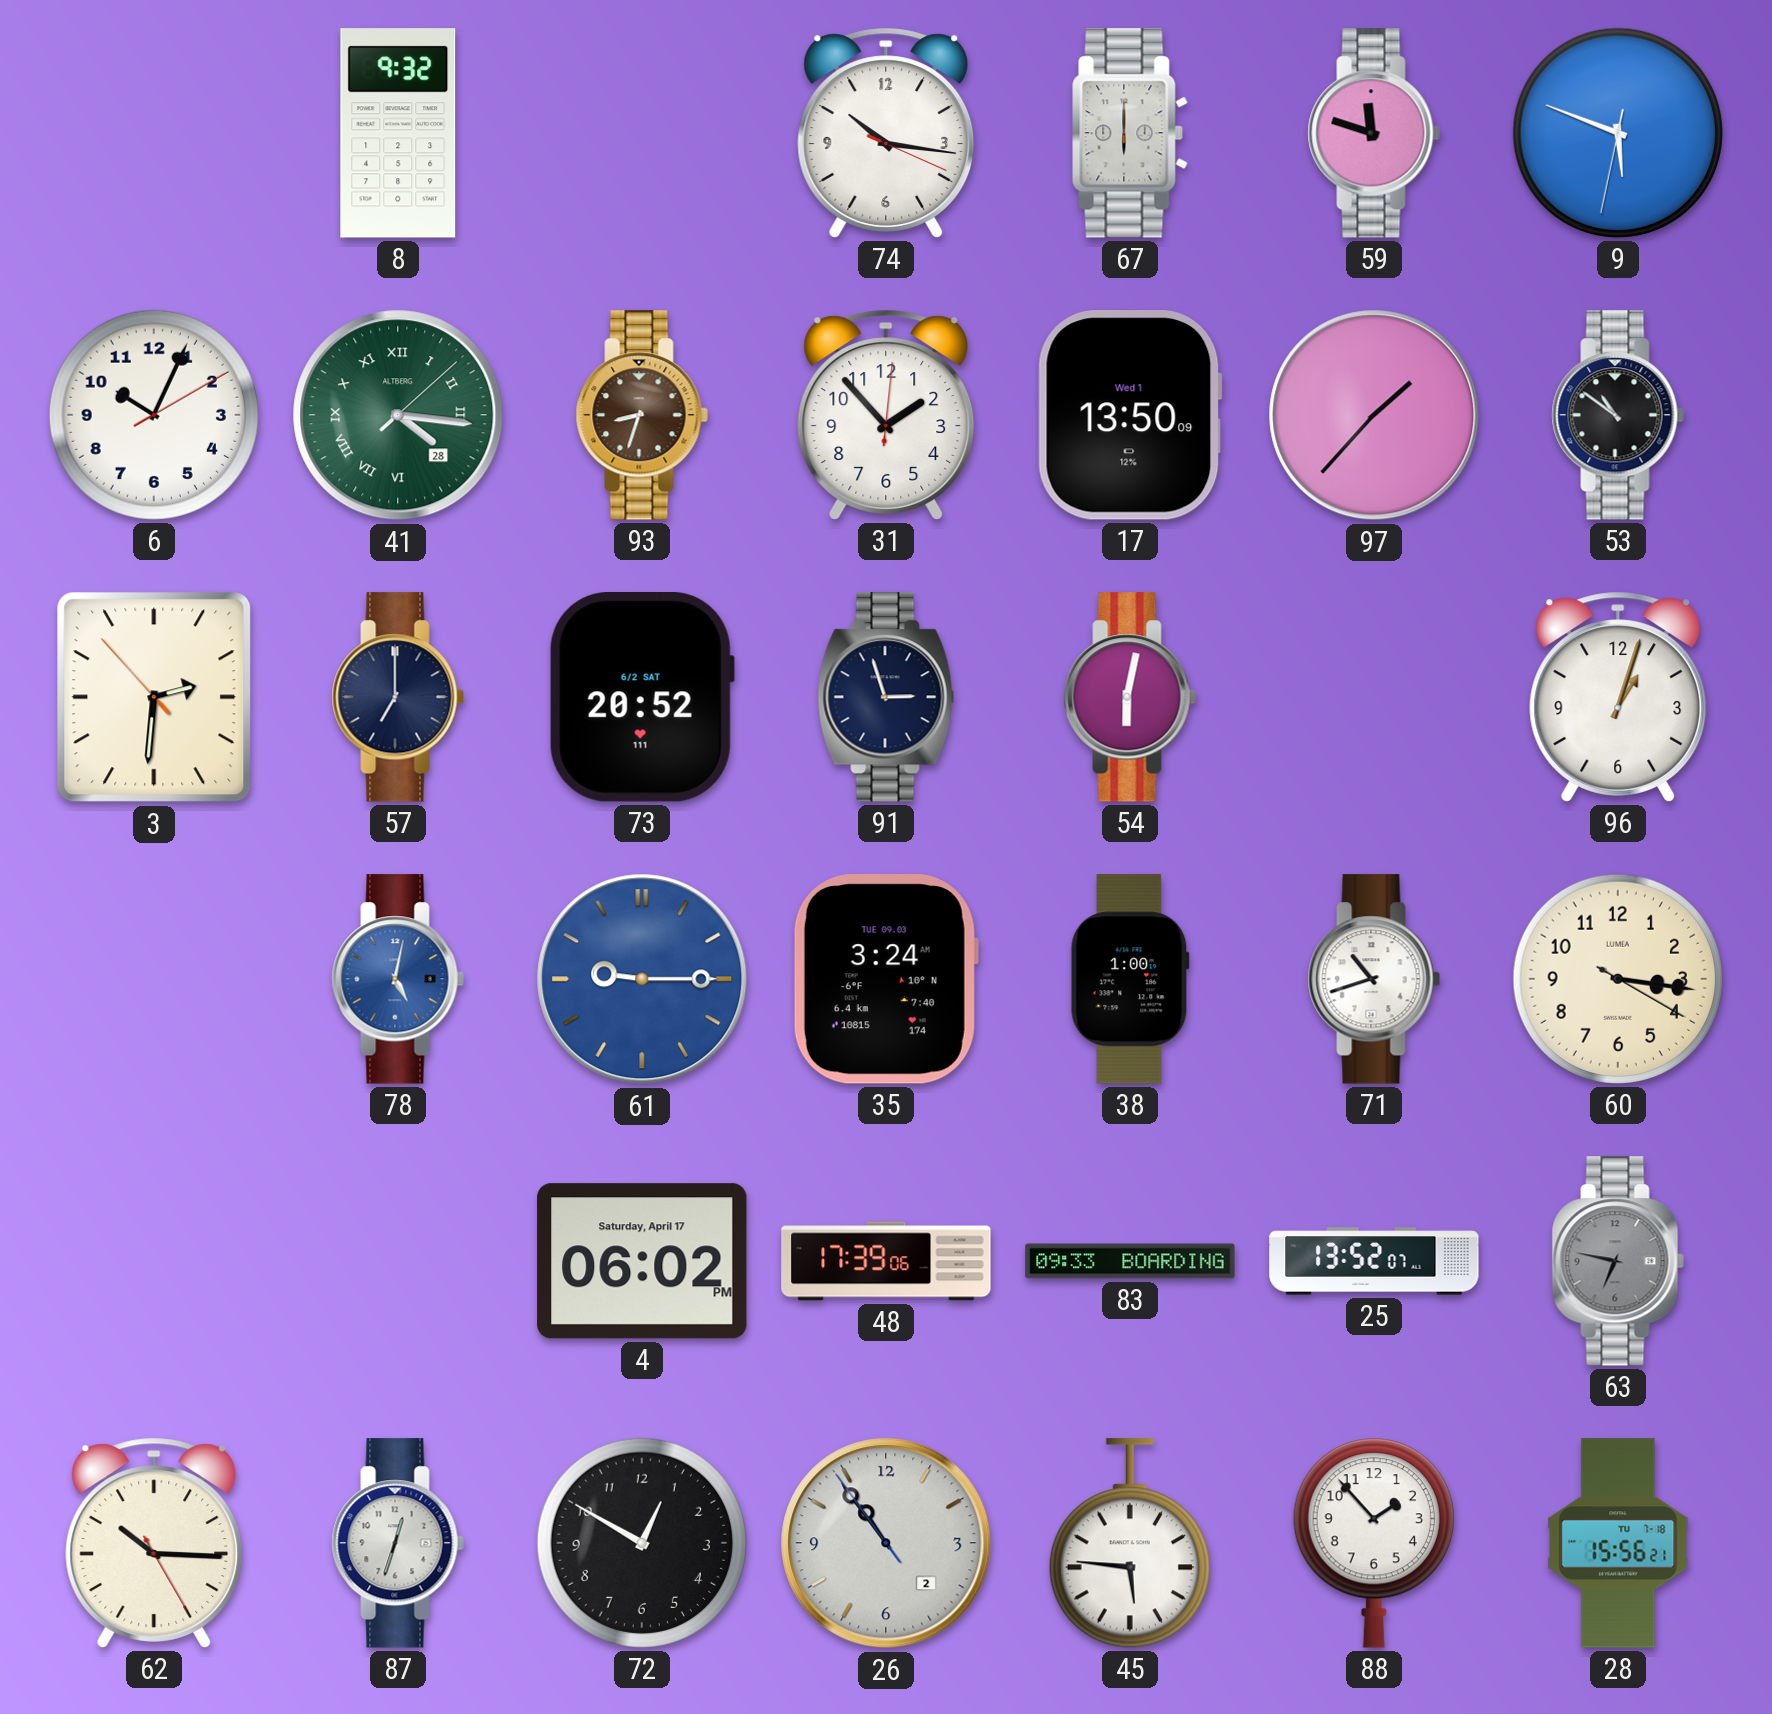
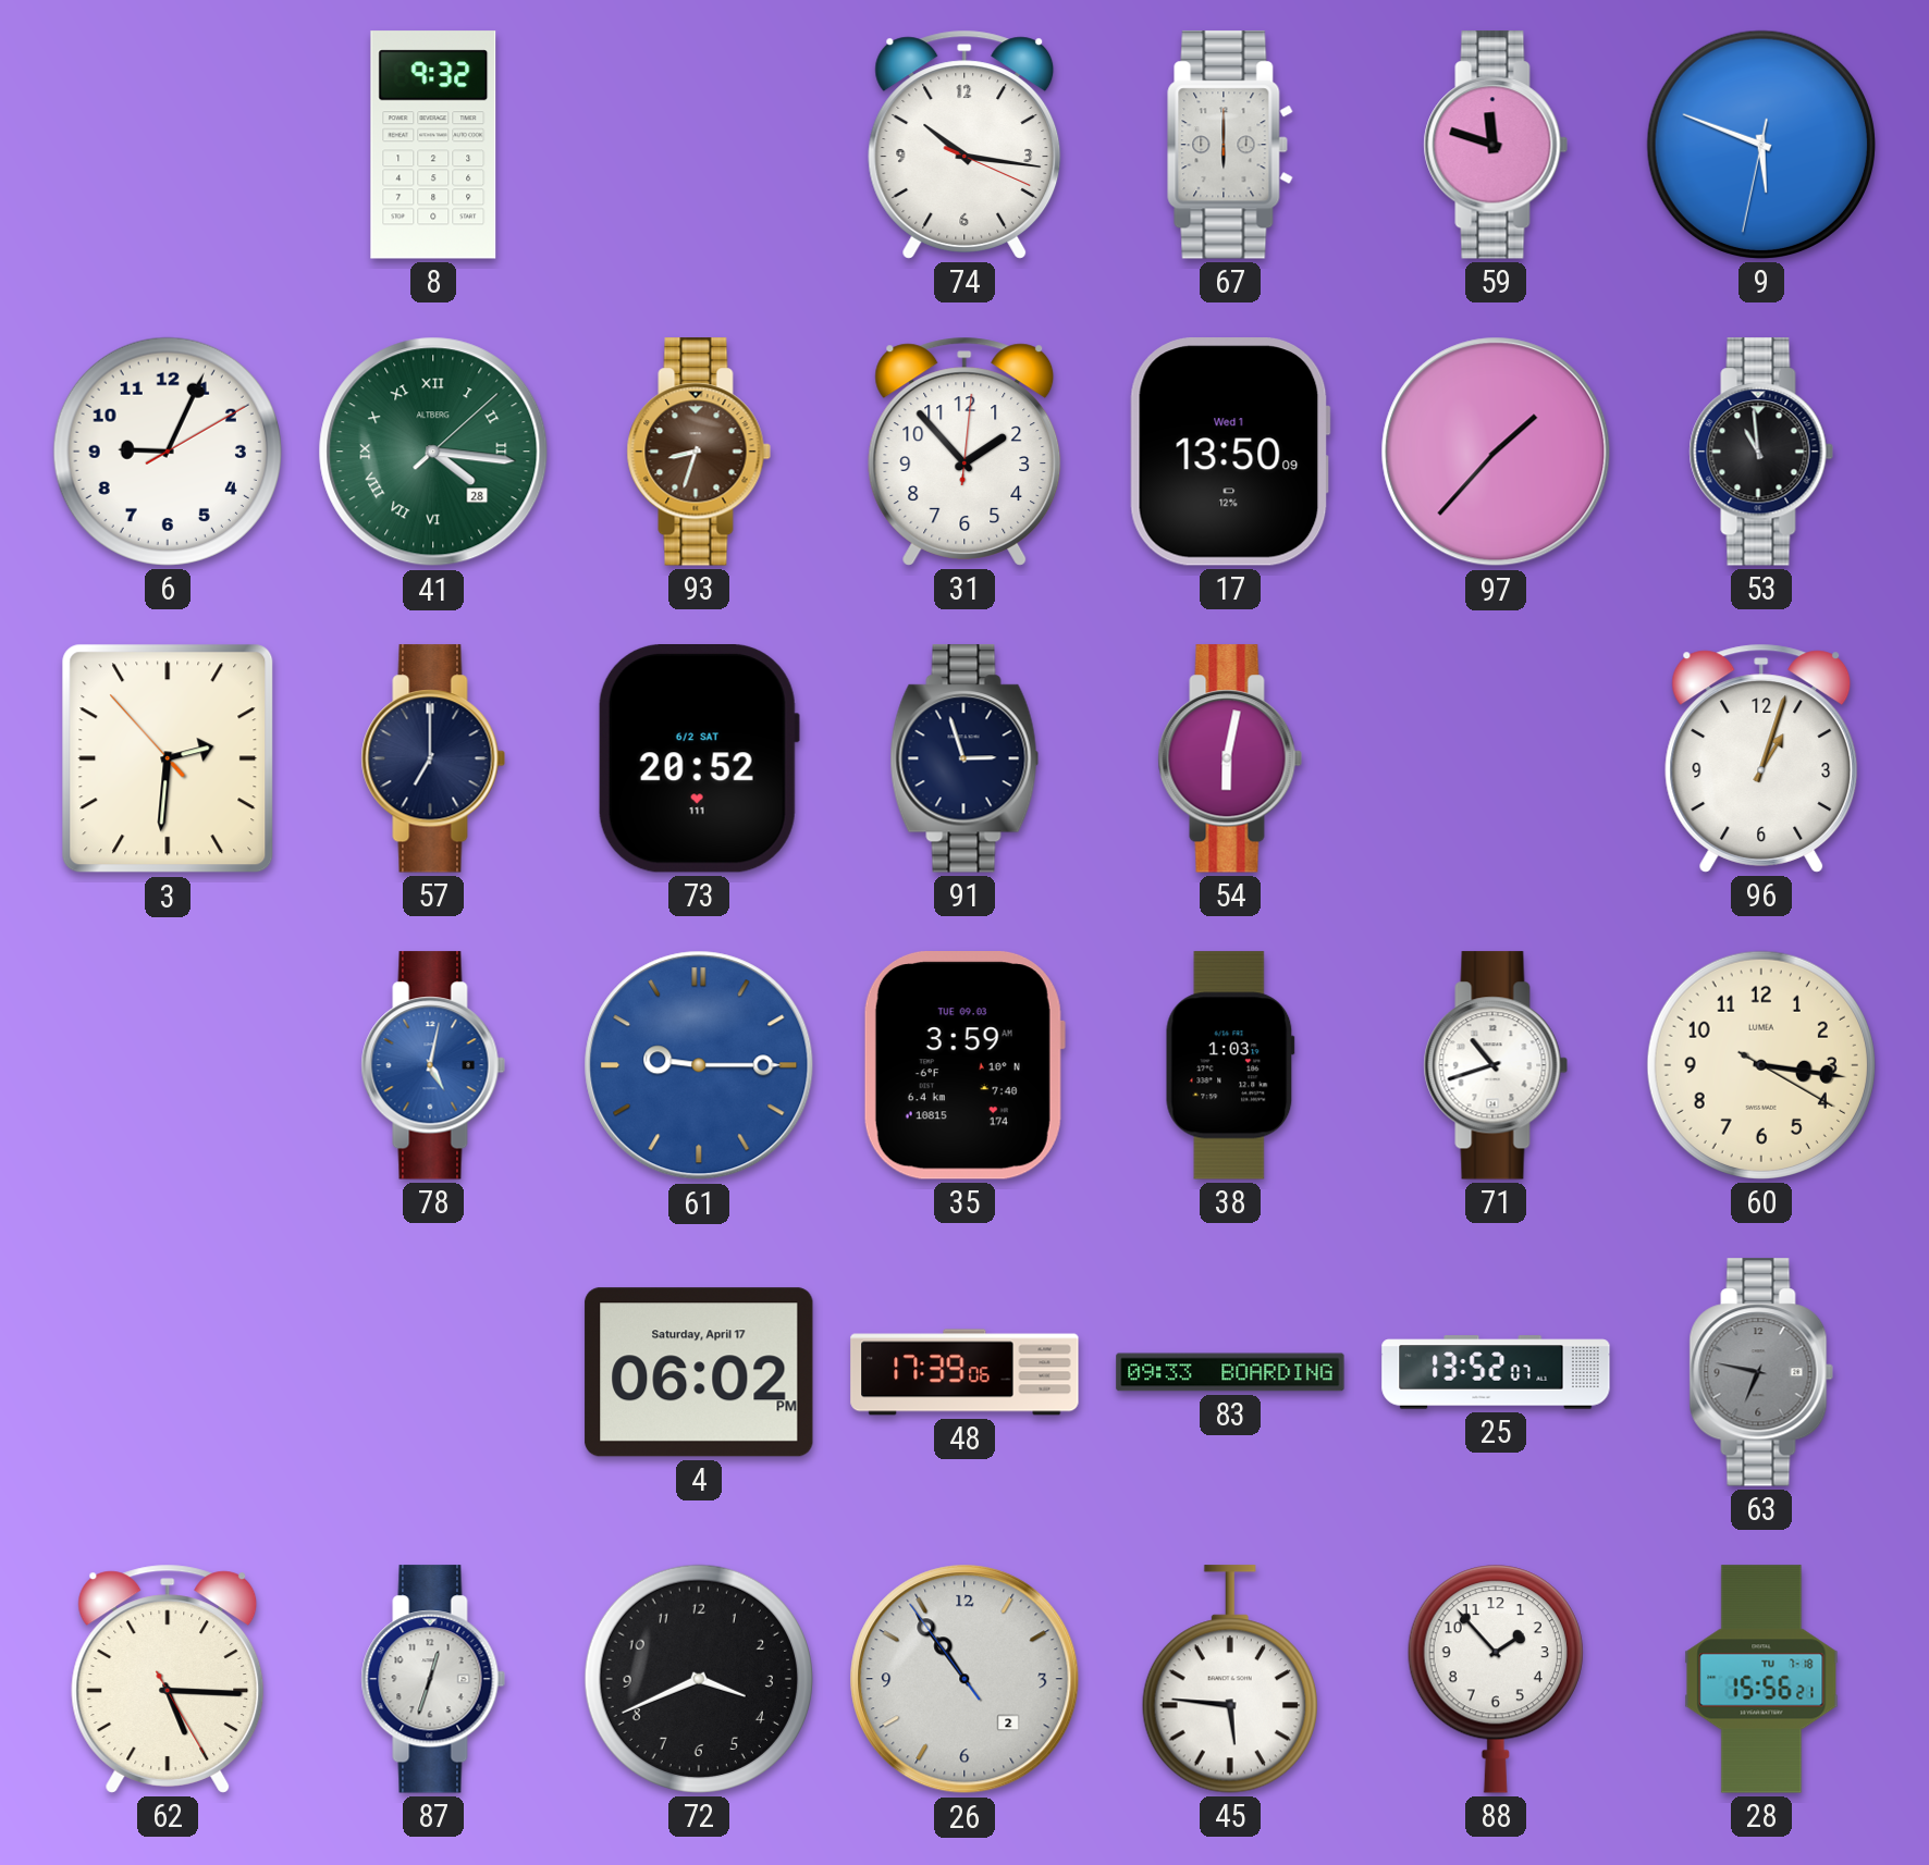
6: 10:04 -> 9:04
53: 10:51 -> 10:59
35: 3:24 -> 3:59
38: 1:00 -> 1:03
62: 10:15 -> 5:15
72: 12:50 -> 3:41
